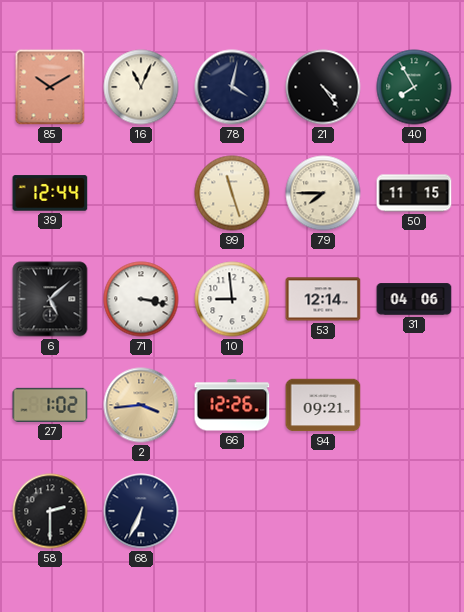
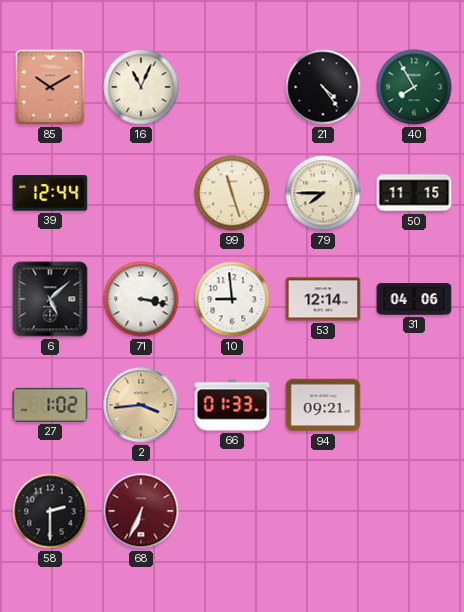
78: 4:02 -> none
66: 12:26 -> 01:33
68 dial: navy -> burgundy
